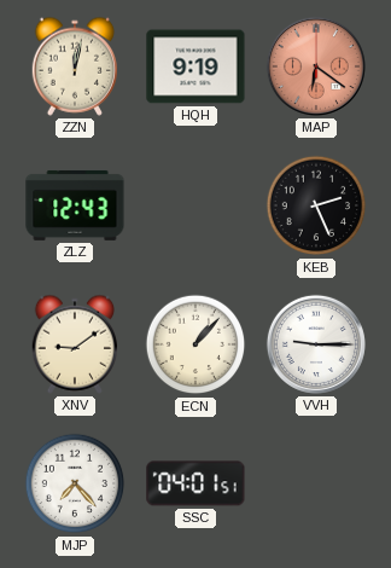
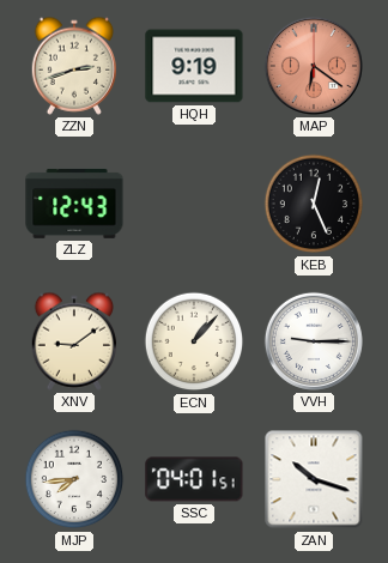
ZZN: 12:02 -> 2:42
KEB: 2:26 -> 12:26
MJP: 7:23 -> 7:44
ZAN: none -> 10:18
